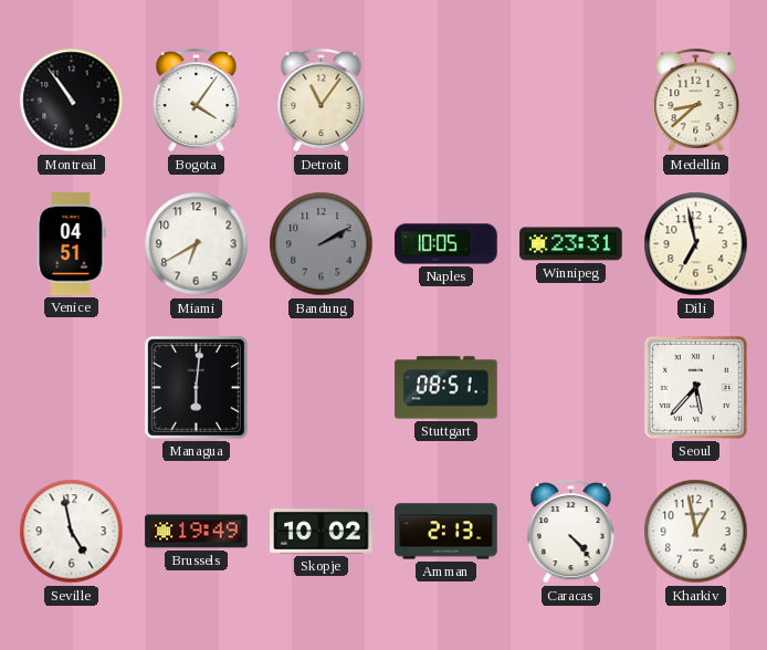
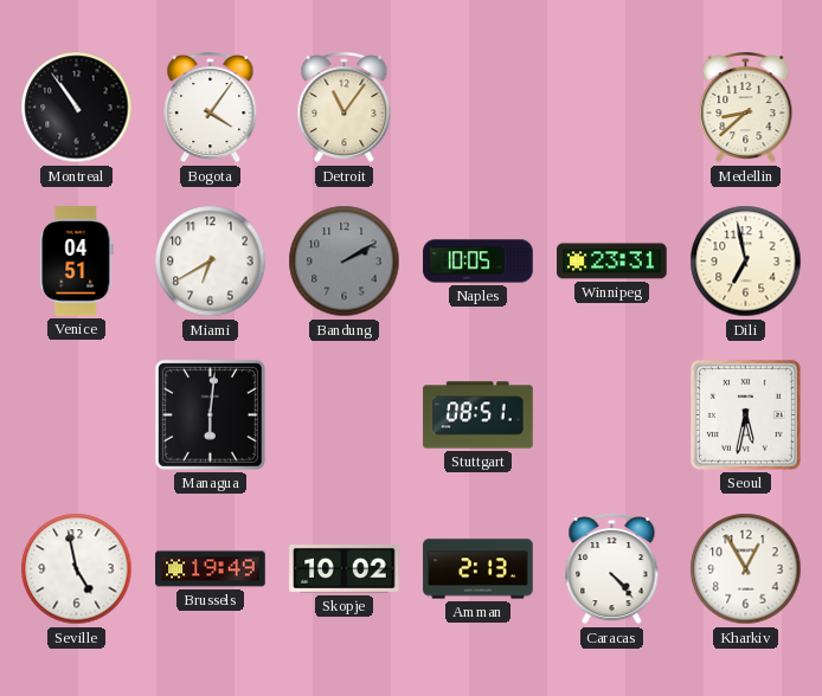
Seoul: 5:37 -> 5:32
Kharkiv: 12:58 -> 12:55
